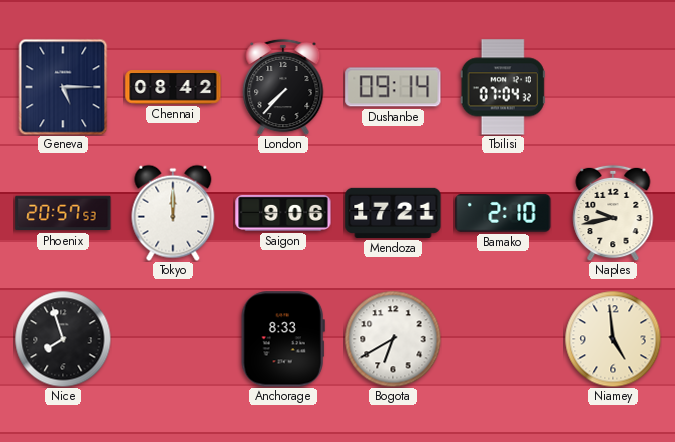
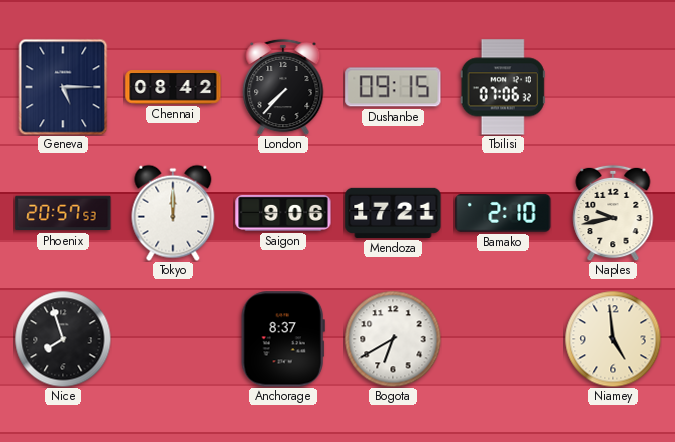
Dushanbe: 09:14 -> 09:15
Tbilisi: 07:04 -> 07:06
Anchorage: 8:33 -> 8:37
